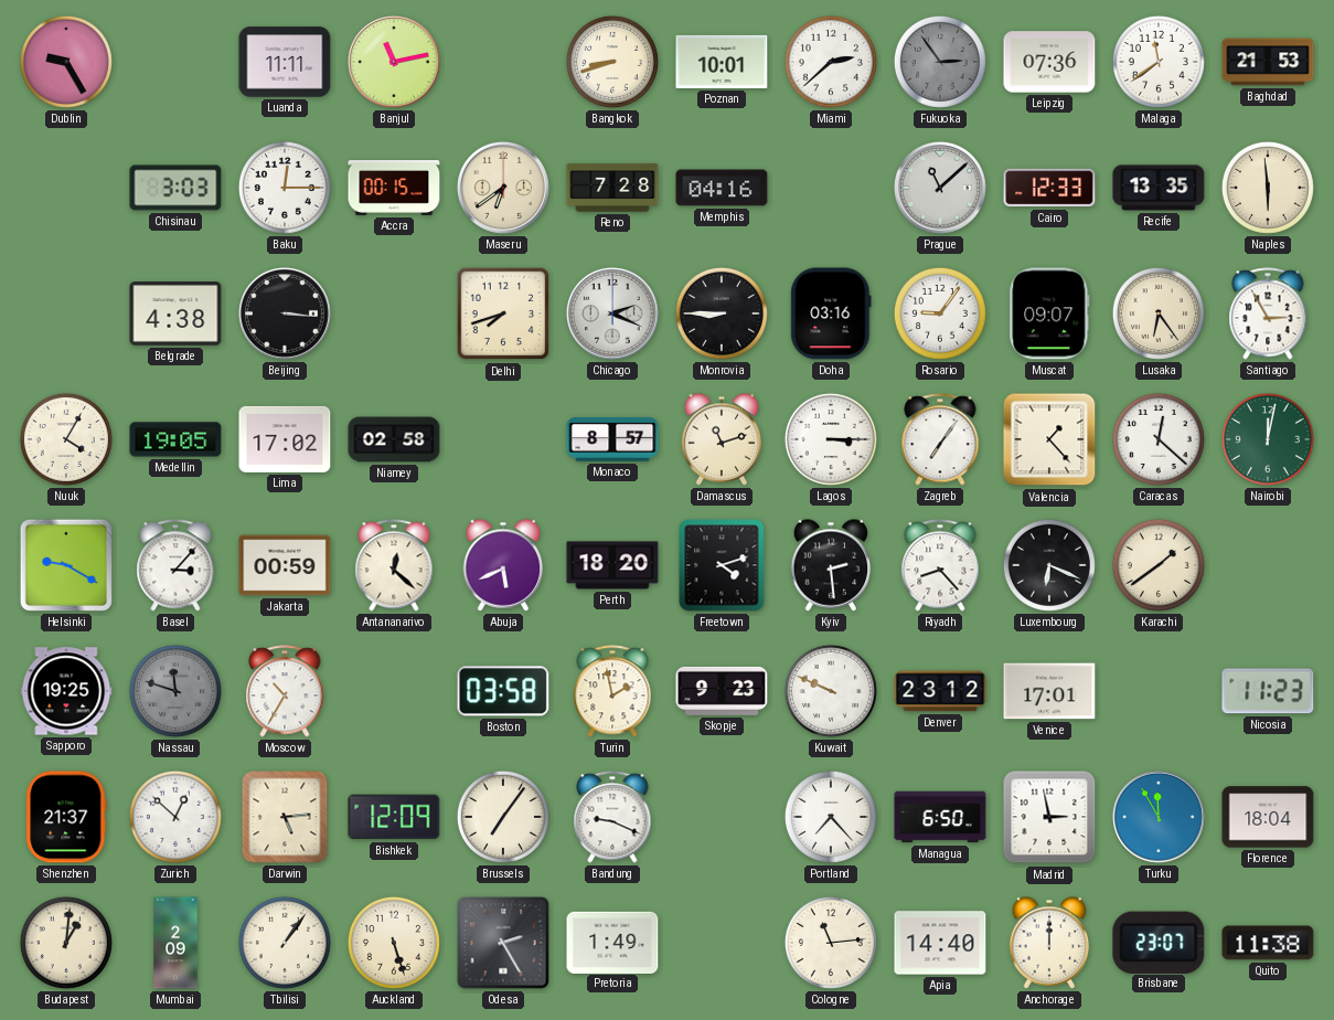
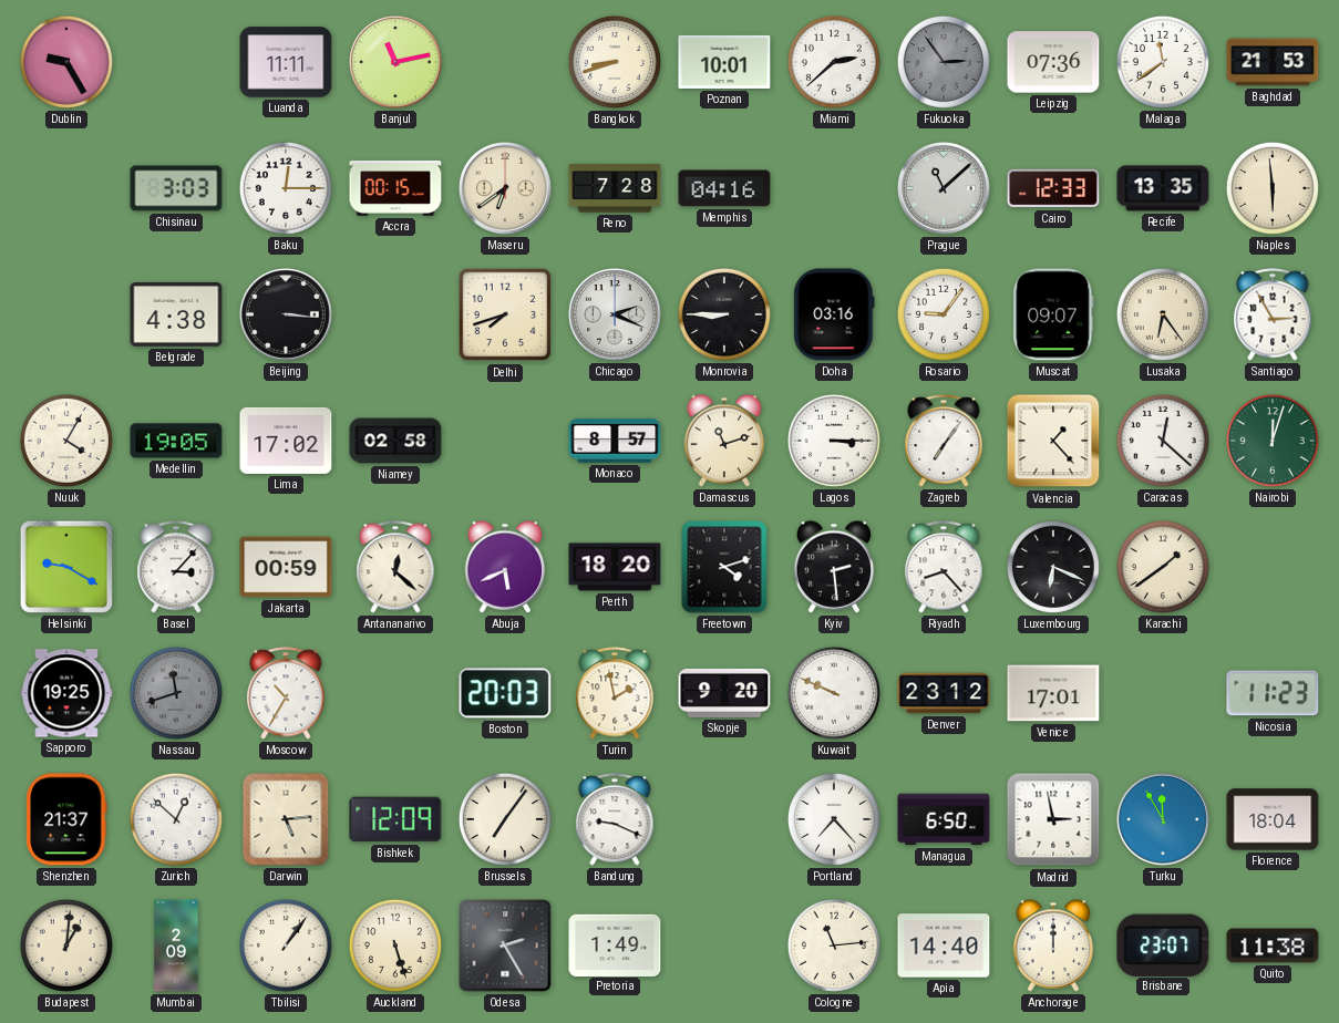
Nairobi: 12:02 -> 12:03
Nassau: 11:48 -> 11:42
Boston: 03:58 -> 20:03
Skopje: 9:23 -> 9:20
